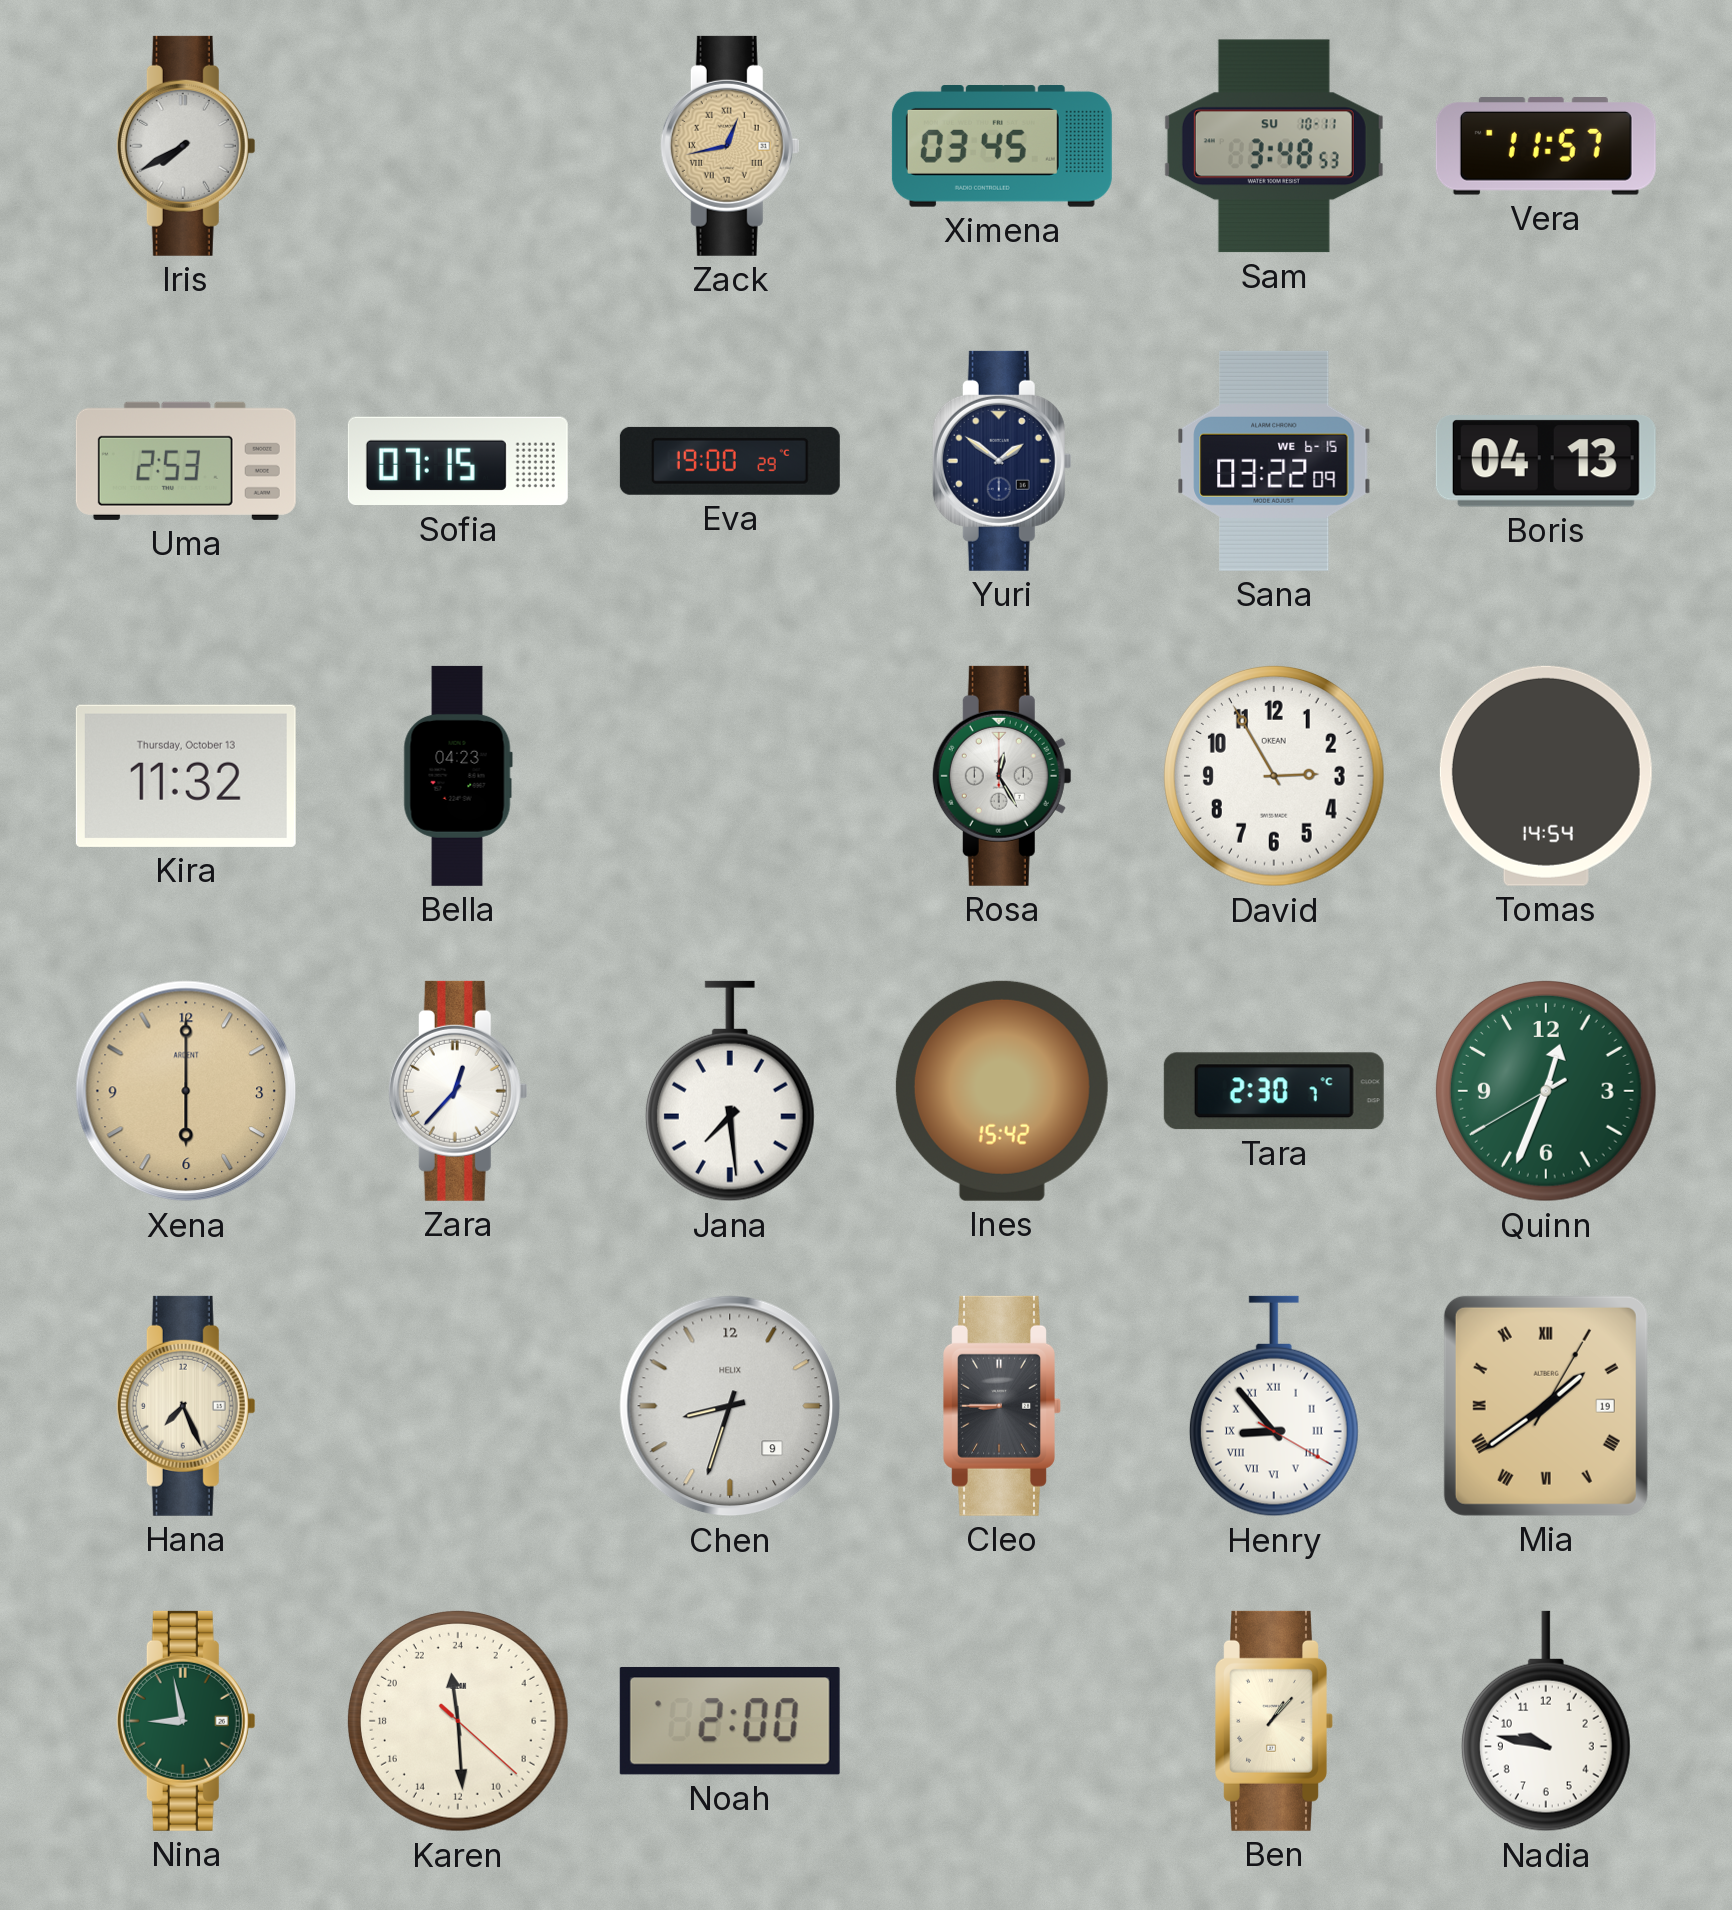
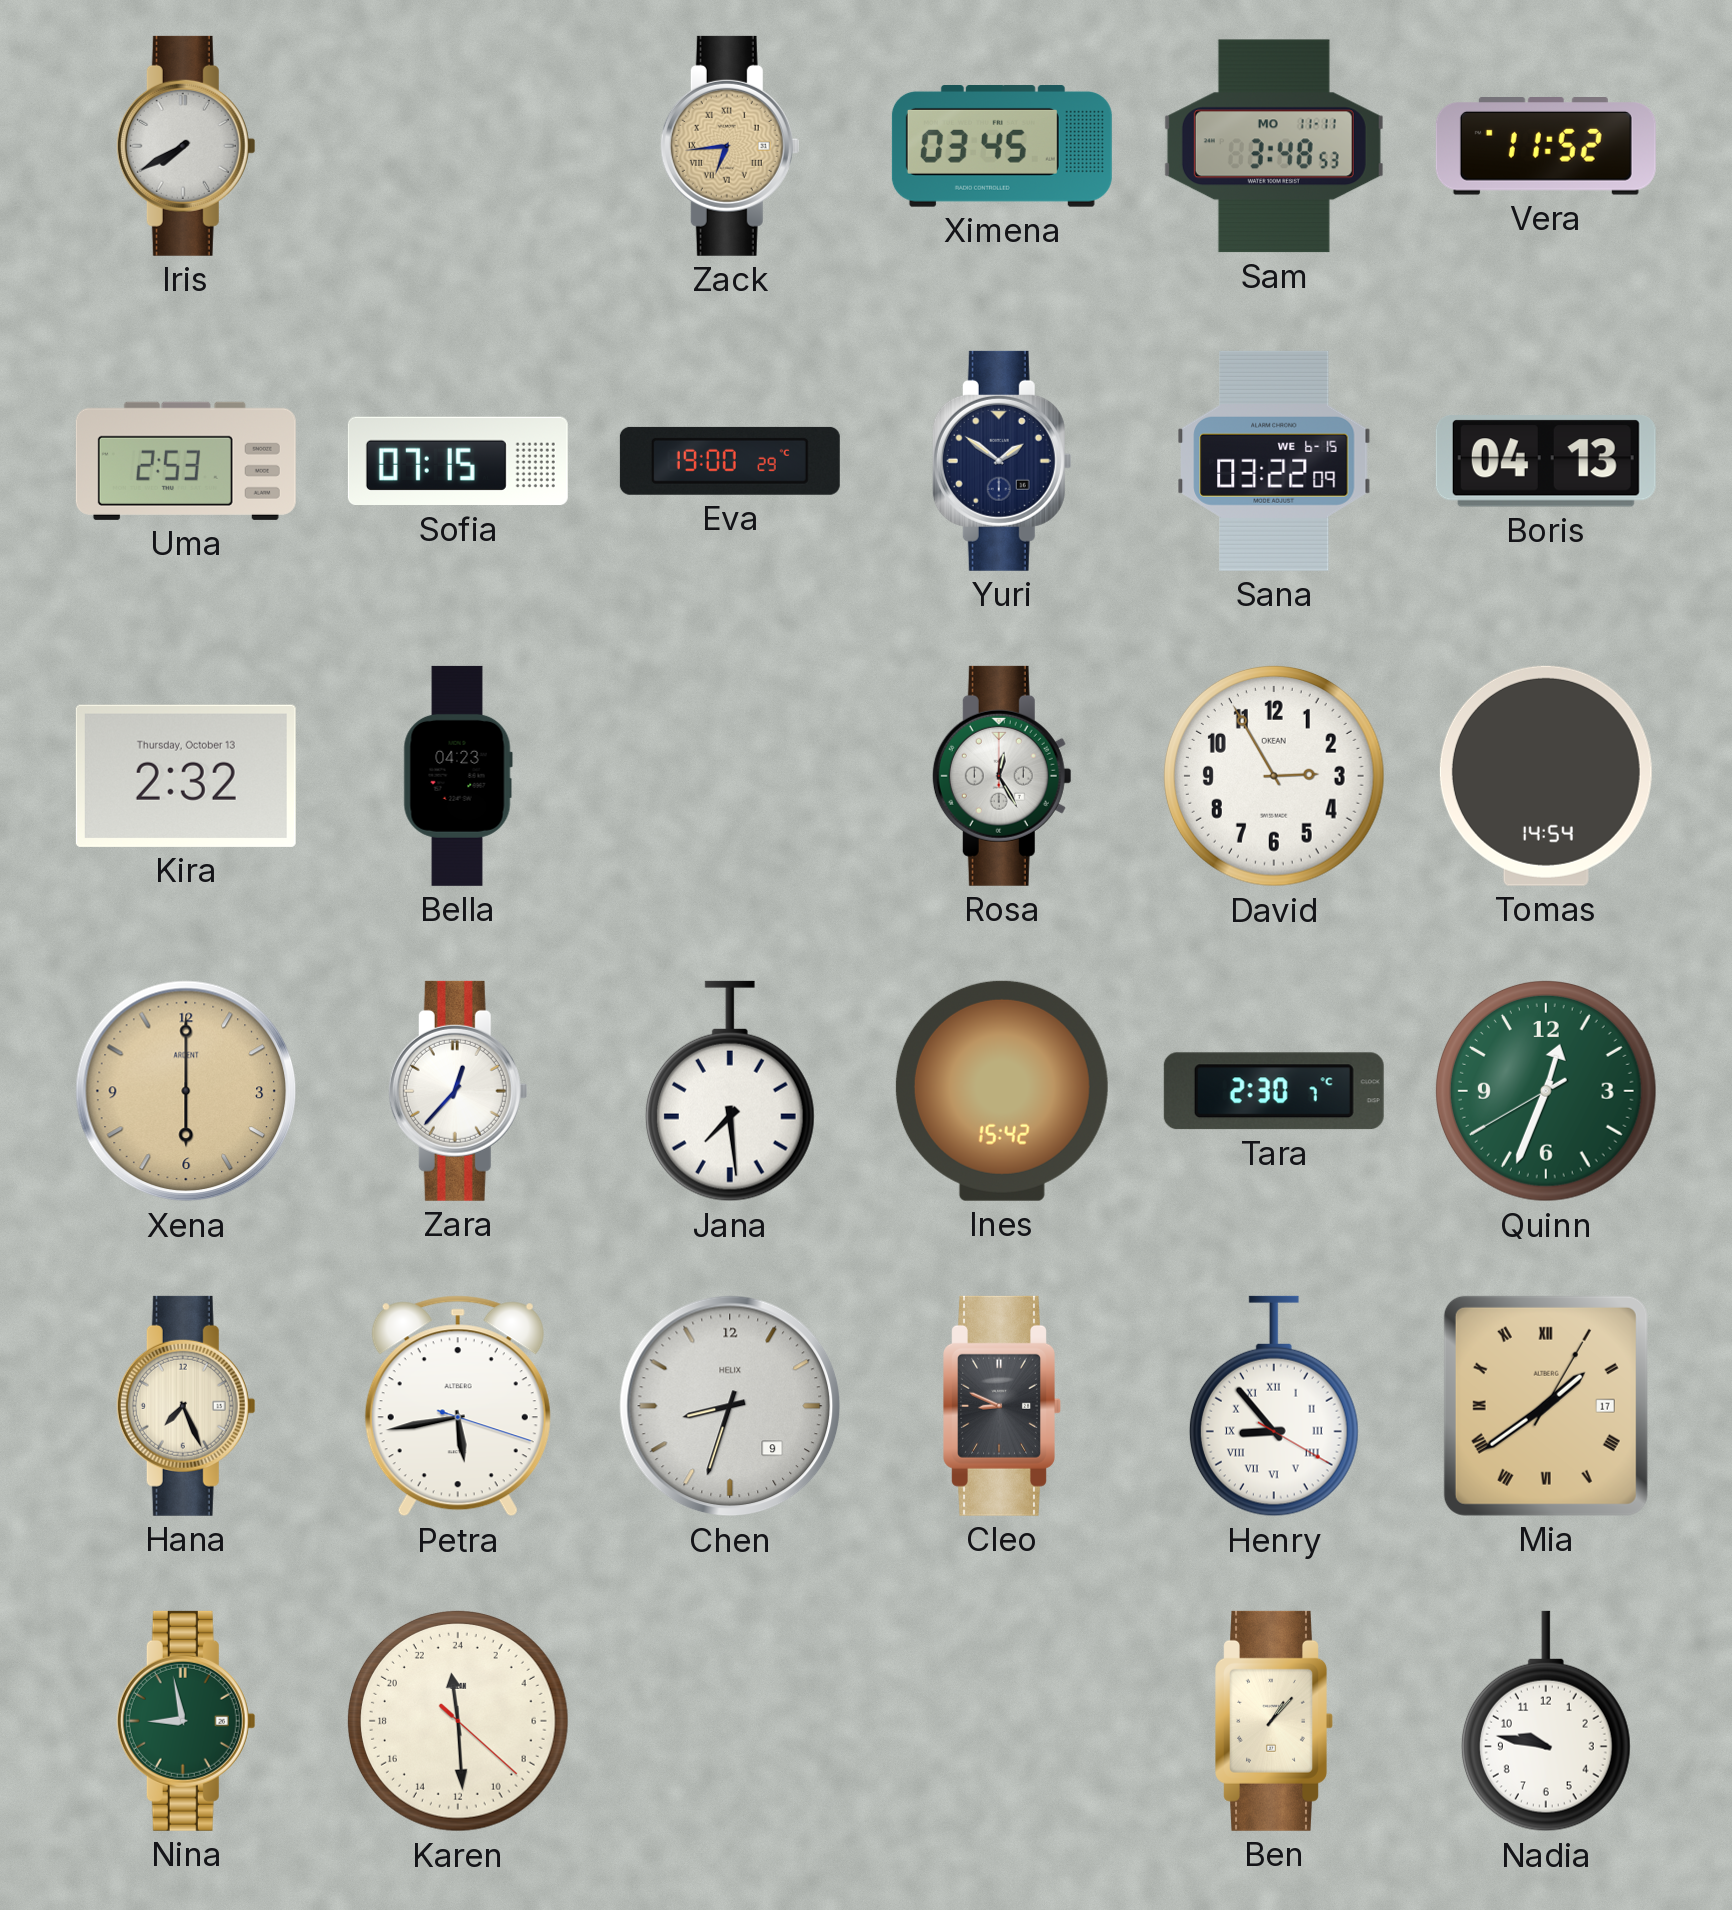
Zack: 12:43 -> 6:44
Sam date: SU 10-11 -> MO 11-11
Vera: 11:57 -> 11:52
Kira: 11:32 -> 2:32
Petra: none -> 5:43
Cleo: 8:45 -> 8:49
Mia date: 19 -> 17
Noah: 2:00 -> none
